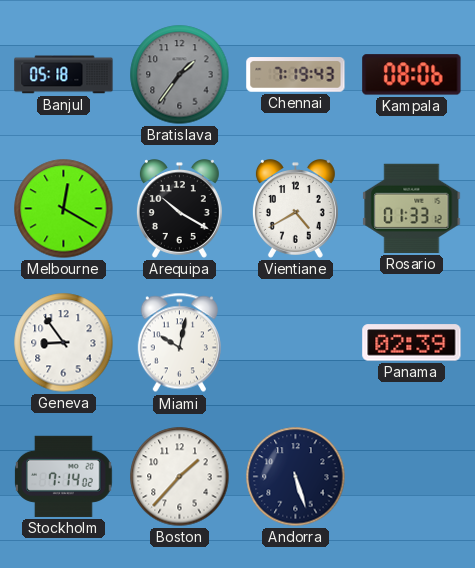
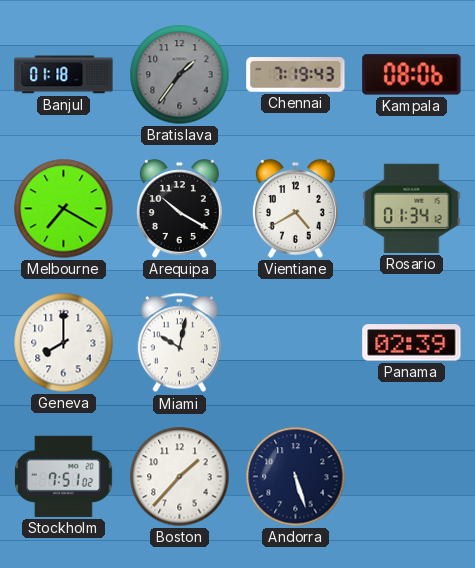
Banjul: 05:18 -> 01:18
Melbourne: 12:20 -> 7:20
Rosario: 01:33 -> 01:34
Geneva: 8:54 -> 8:00
Stockholm: 7:14 -> 7:51
